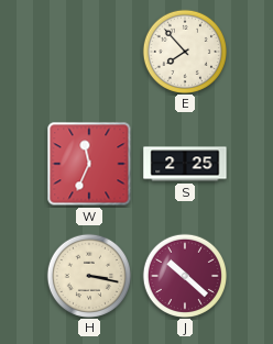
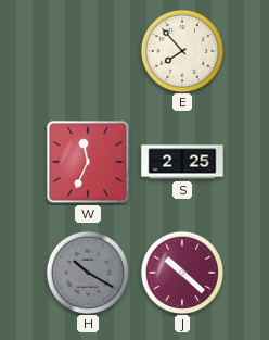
H: 3:17 -> 10:20
H dial: cream -> grey
